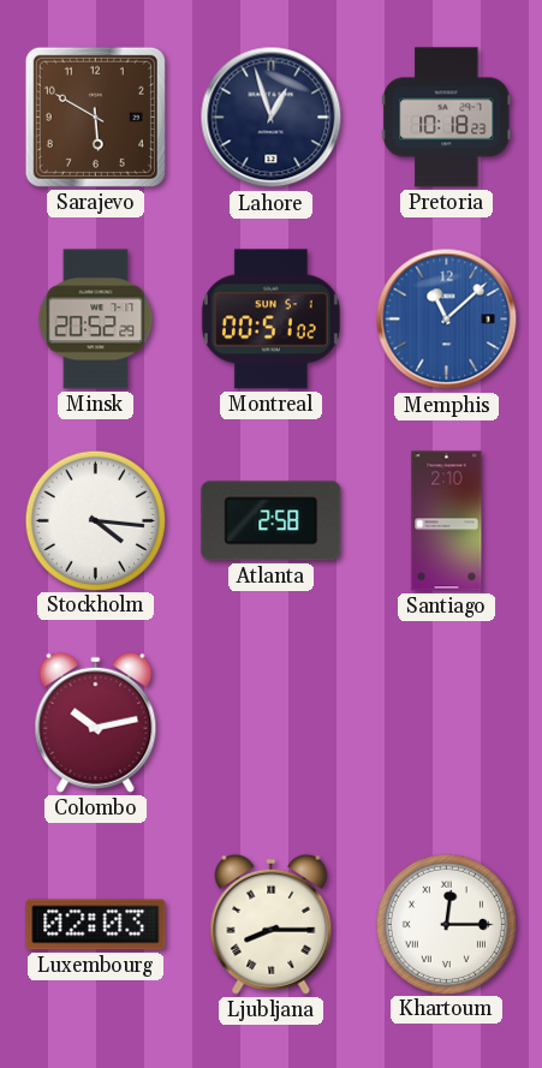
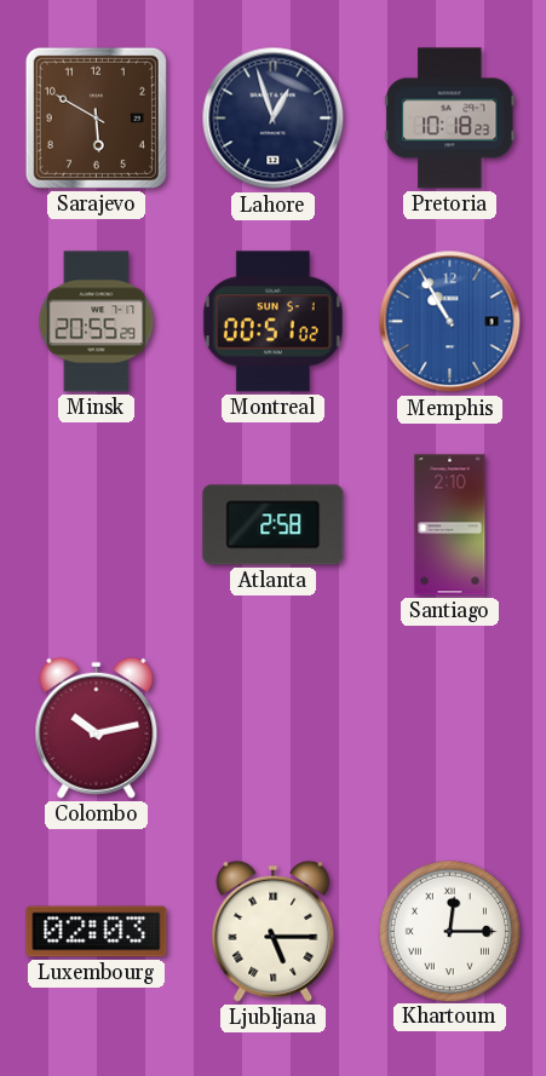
Minsk: 20:52 -> 20:55
Memphis: 11:08 -> 10:55
Stockholm: 4:16 -> none
Ljubljana: 8:15 -> 5:15
